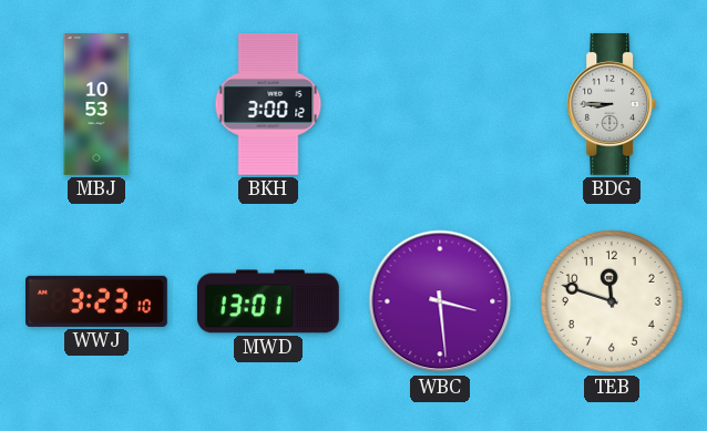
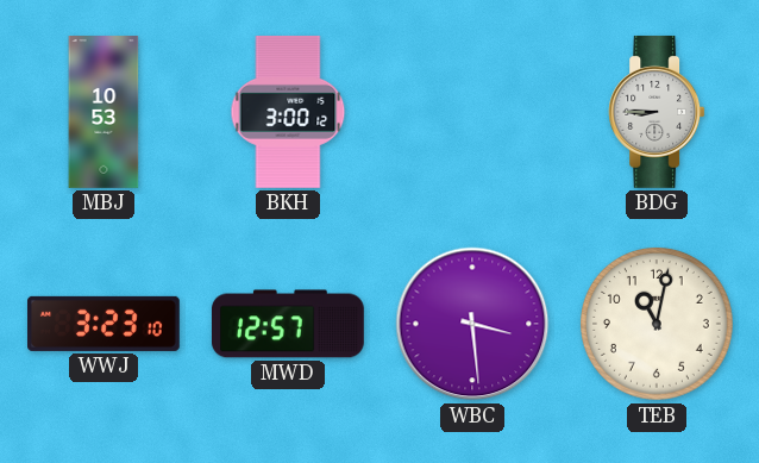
MWD: 13:01 -> 12:57
TEB: 11:48 -> 11:02
